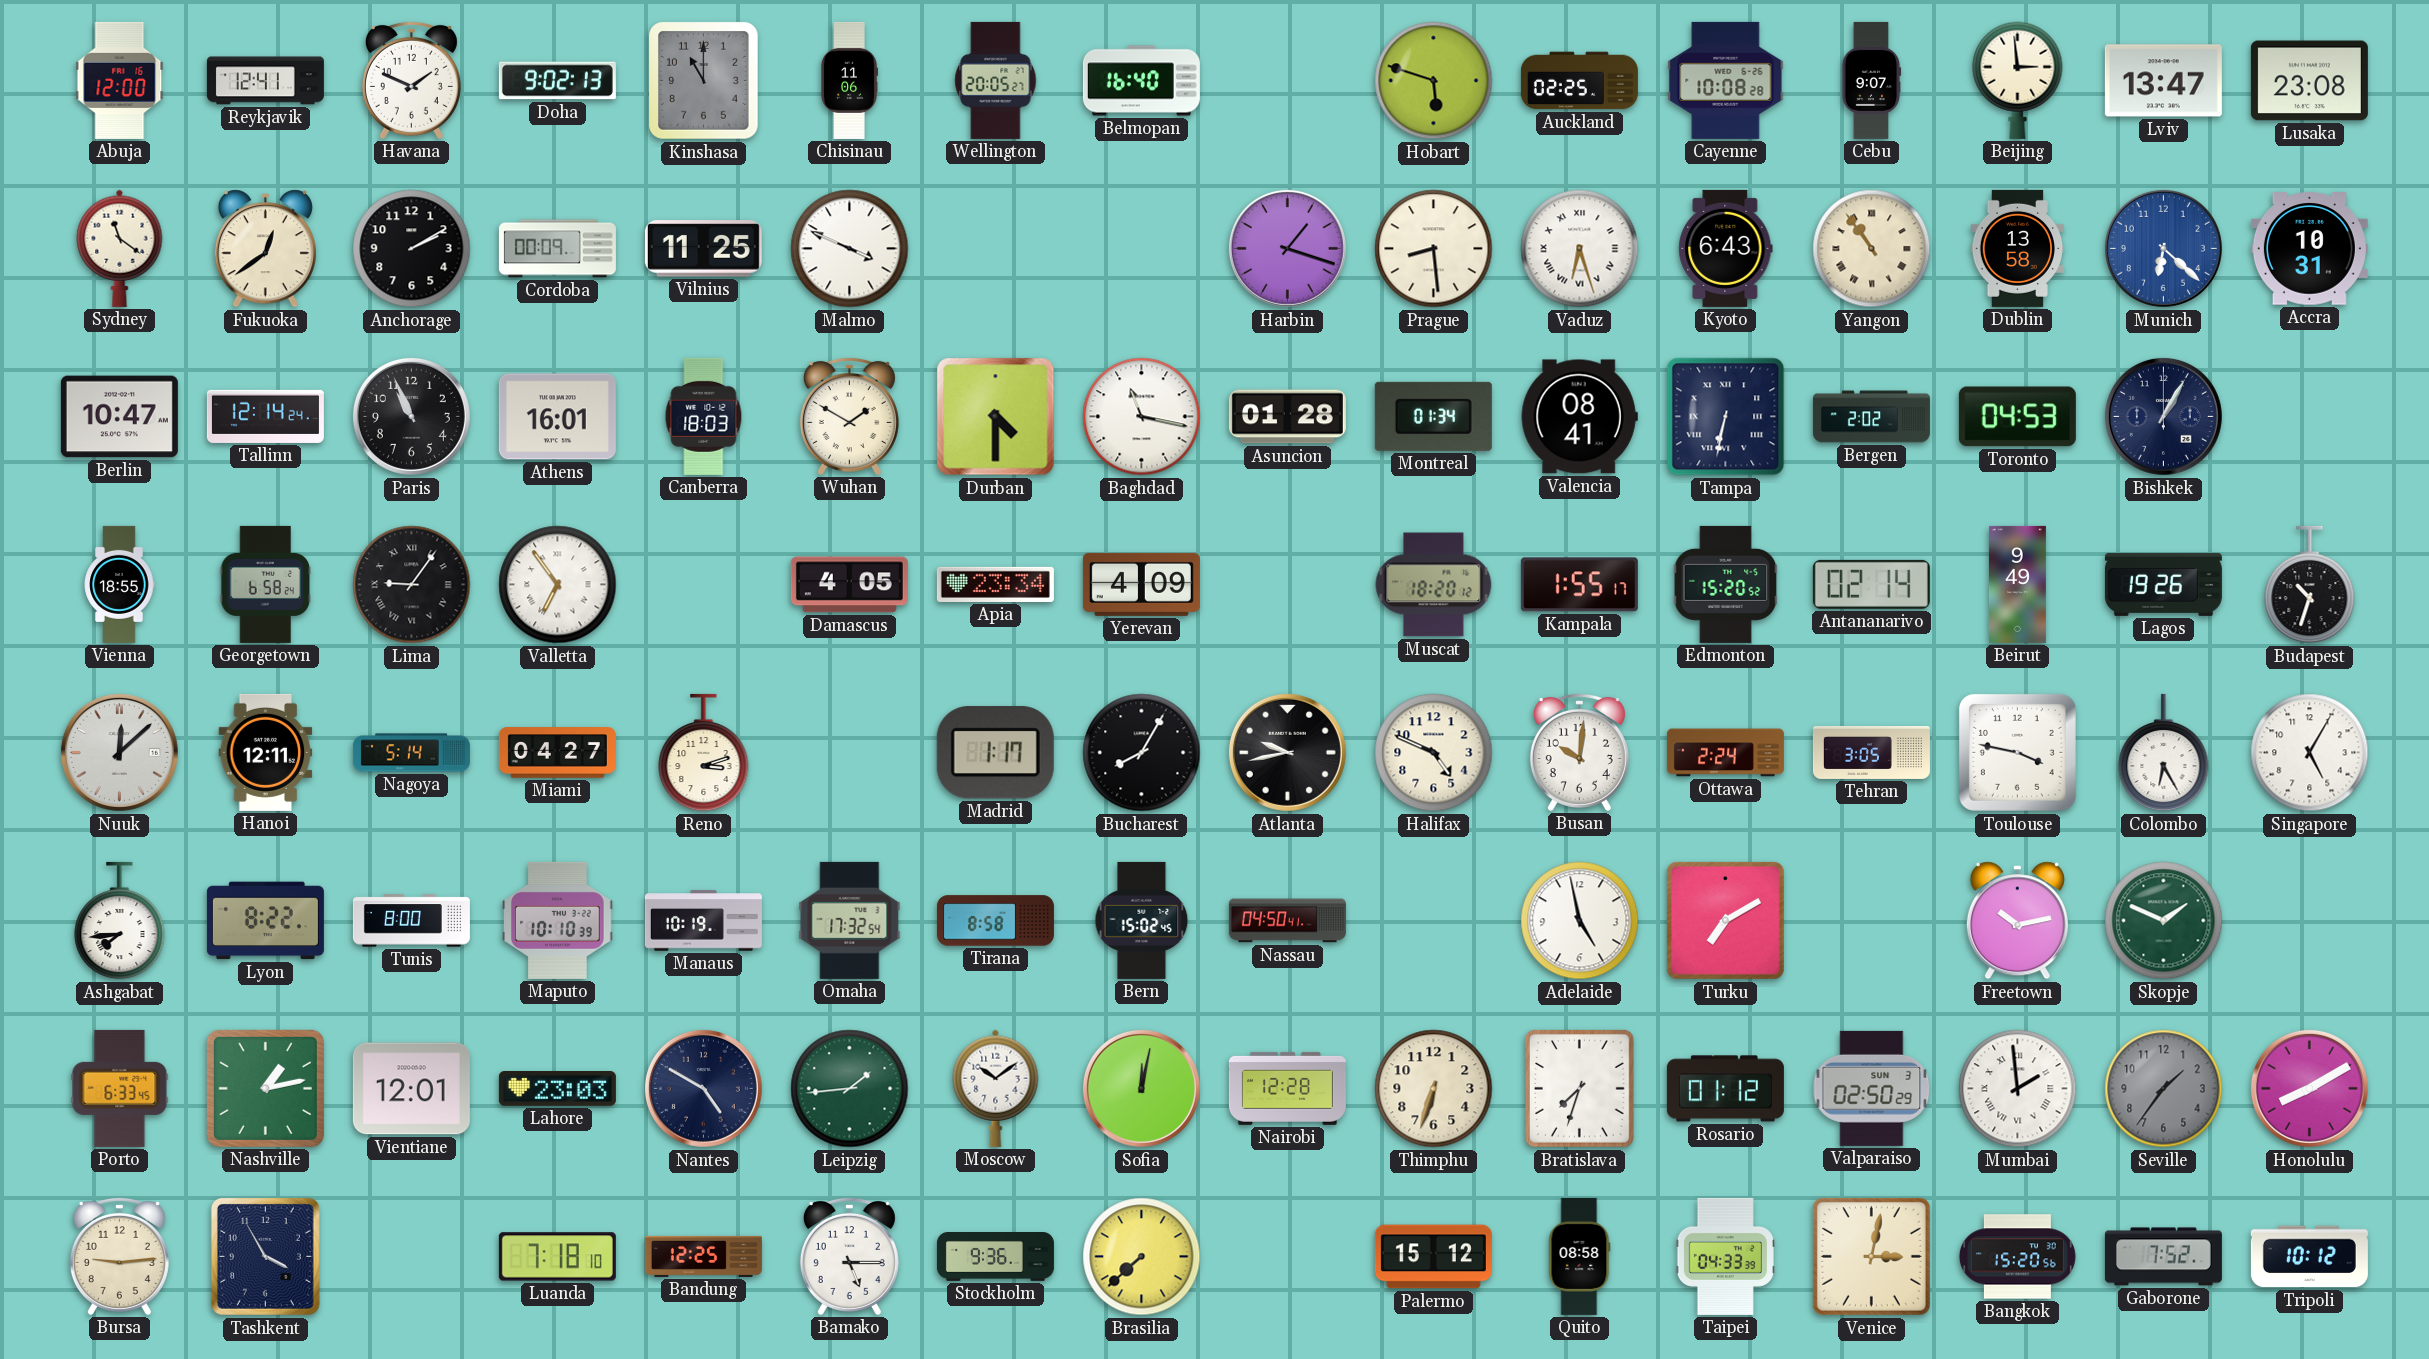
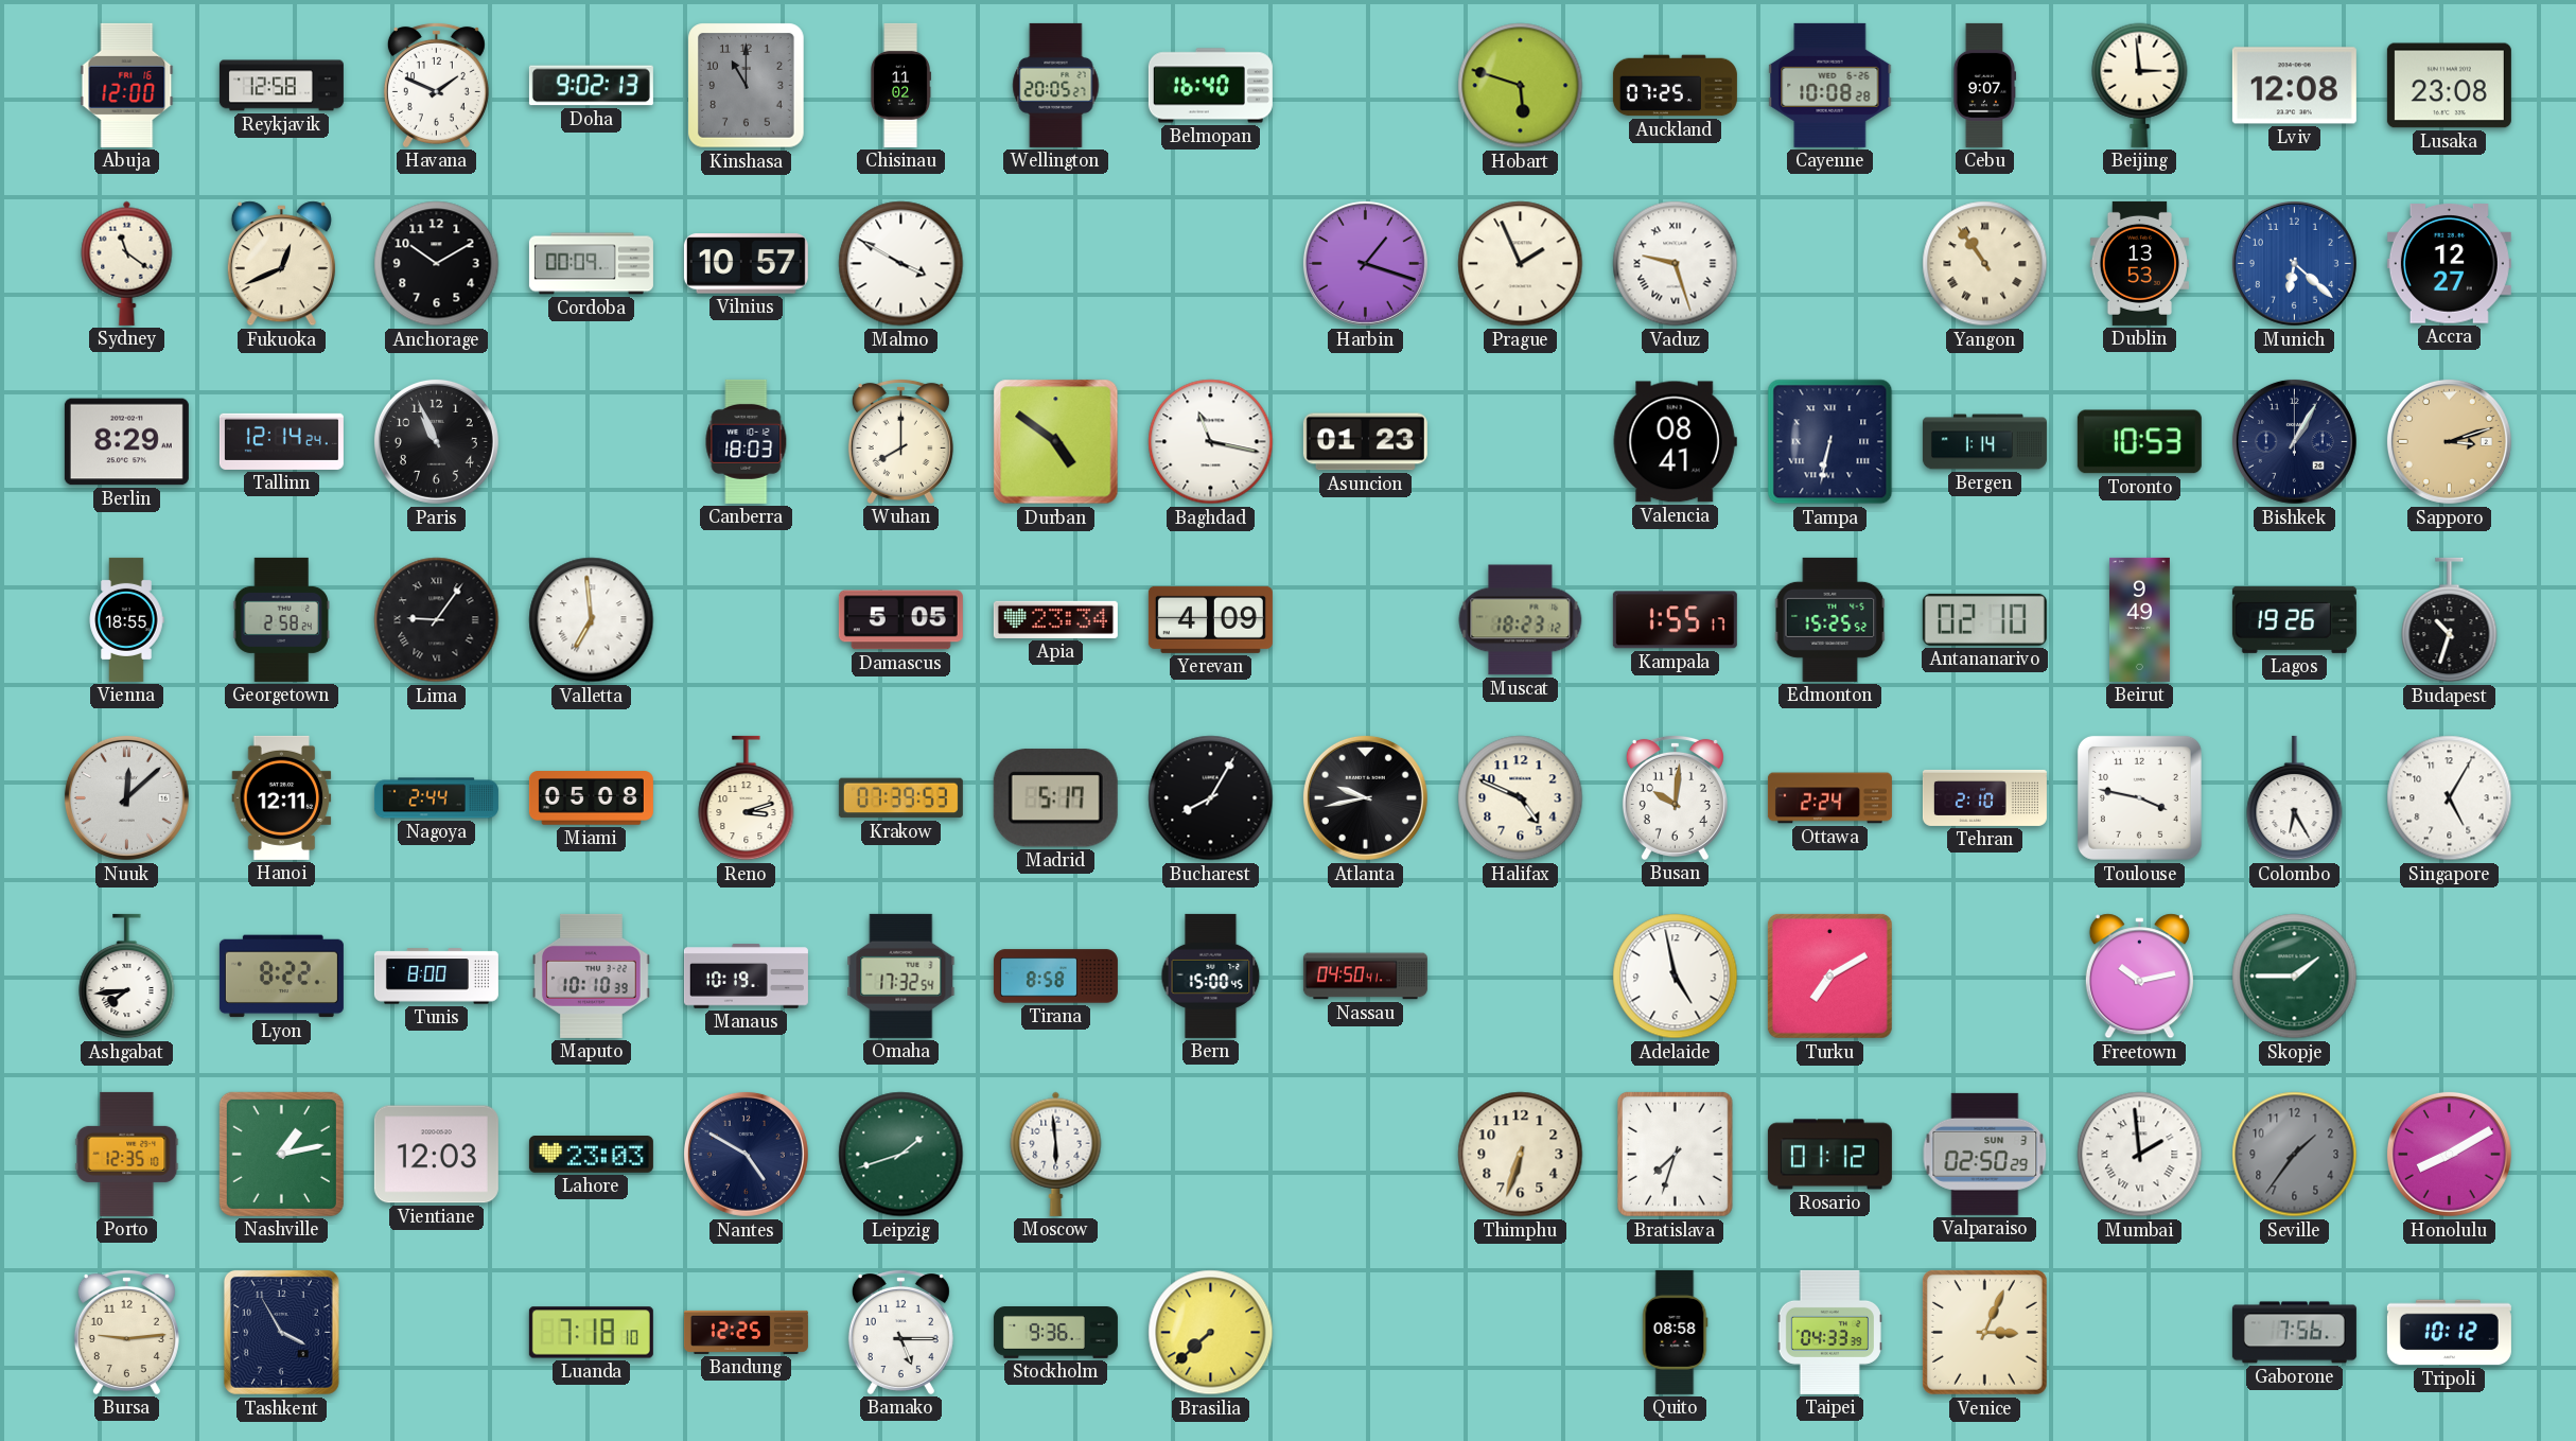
Reykjavik: 12:41 -> 12:58
Chisinau: 11:06 -> 11:02
Auckland: 02:25 -> 07:25
Lviv: 13:47 -> 12:08
Fukuoka: 12:39 -> 12:41
Anchorage: 2:10 -> 10:10
Vilnius: 11:25 -> 10:57
Malmo: 3:49 -> 3:50
Prague: 8:29 -> 1:56
Vaduz: 6:27 -> 9:27
Kyoto: 6:43 -> none
Dublin: 13:58 -> 13:53
Accra: 10:31 -> 12:27
Berlin: 10:47 -> 8:29
Athens: 16:01 -> none
Wuhan: 1:50 -> 8:00
Durban: 4:30 -> 4:51
Asuncion: 01:28 -> 01:23
Montreal: 01:34 -> none
Bergen: 2:02 -> 1:14
Toronto: 04:53 -> 10:53
Sapporo: none -> 3:12
Georgetown: 6:58 -> 2:58
Valletta: 6:54 -> 6:59
Damascus: 4:05 -> 5:05
Muscat: 18:20 -> 18:23
Edmonton: 15:20 -> 15:25
Antananarivo: 02:14 -> 02:10
Nagoya: 5:14 -> 2:44
Miami: 04:27 -> 05:08
Krakow: none -> 07:39
Madrid: 1:17 -> 5:17
Tehran: 3:05 -> 2:10
Bern: 15:02 -> 15:00
Skopje: 1:49 -> 1:45
Porto: 6:33 -> 12:35
Vientiane: 12:01 -> 12:03
Leipzig: 1:44 -> 1:42
Moscow: 10:09 -> 5:59
Sofia: 12:02 -> none
Nairobi: 12:28 -> none
Palermo: 15:12 -> none
Venice: 3:02 -> 3:04
Bangkok: 15:20 -> none
Gaborone: 7:52 -> 7:56
